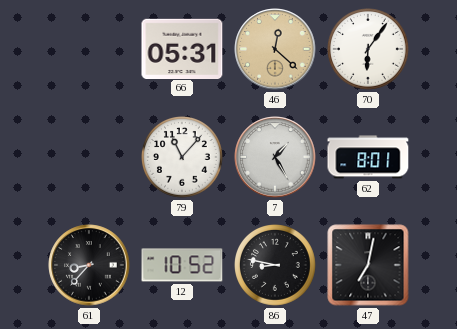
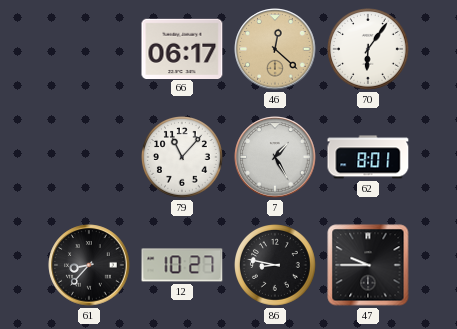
66: 05:31 -> 06:17
12: 10:52 -> 10:27
47: 7:02 -> 9:45
